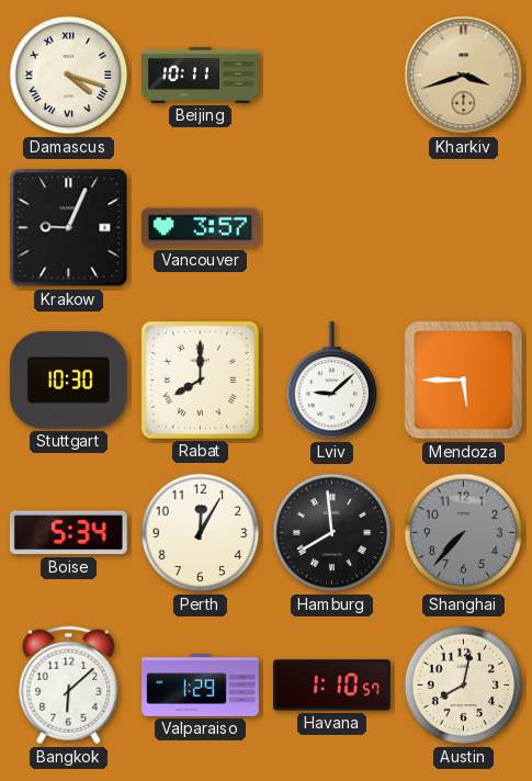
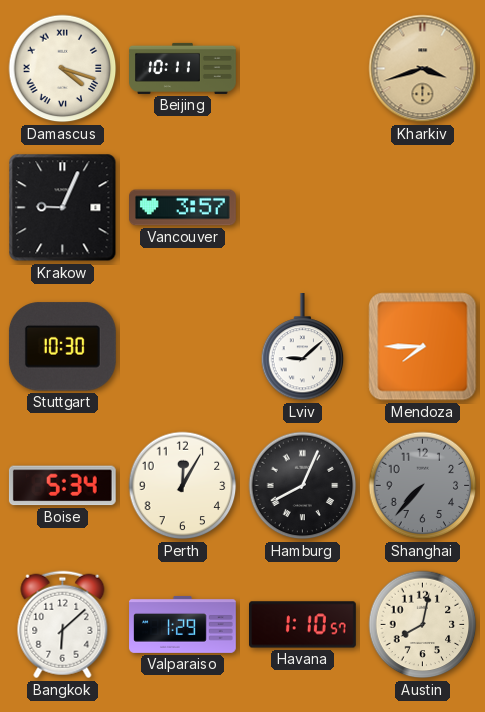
Rabat: 8:00 -> none
Mendoza: 5:45 -> 7:45
Hamburg: 7:59 -> 8:04
